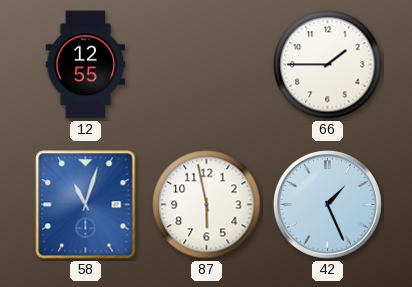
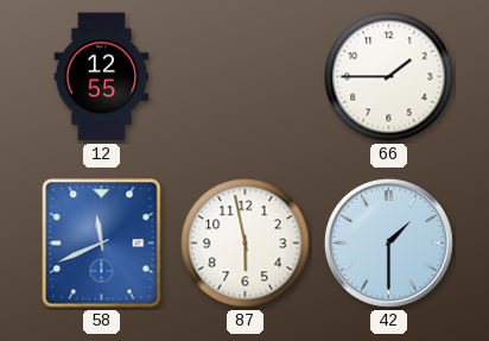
58: 11:03 -> 11:41
42: 1:26 -> 1:30
